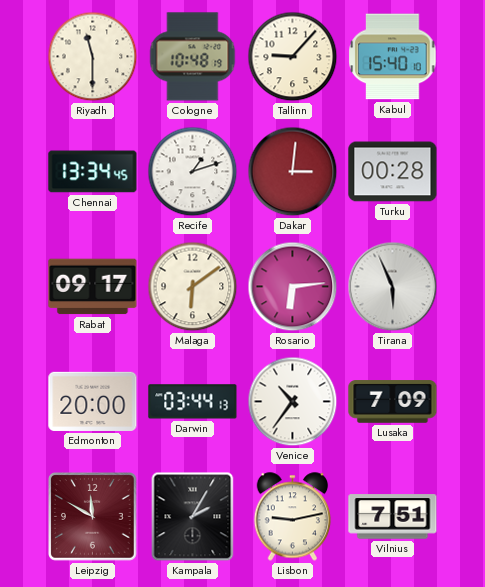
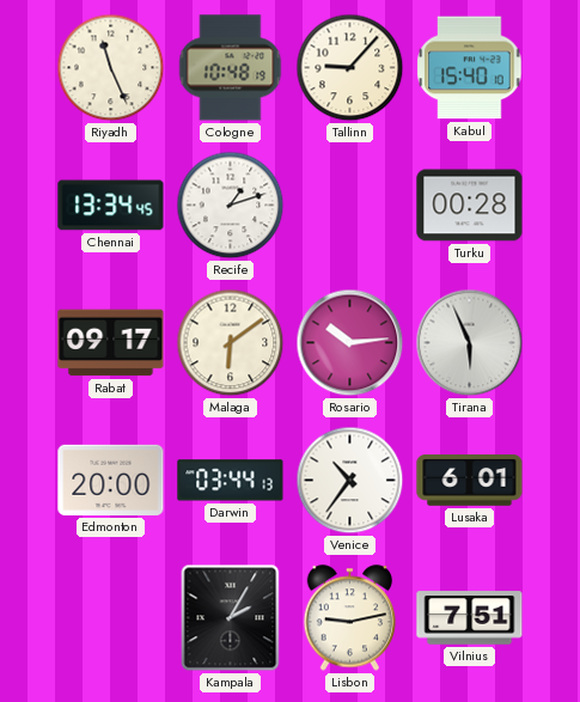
Riyadh: 11:30 -> 11:26
Dakar: 3:01 -> none
Rosario: 6:14 -> 10:14
Lusaka: 7:09 -> 6:01
Leipzig: 11:50 -> none
